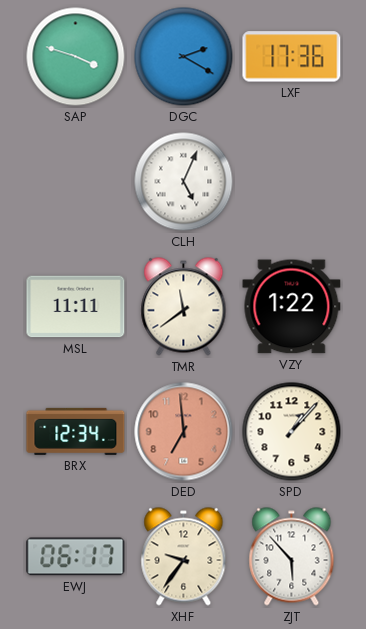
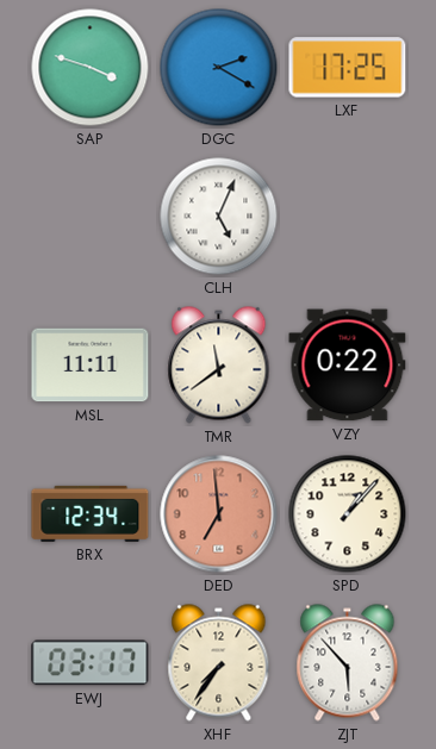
LXF: 17:36 -> 17:25
VZY: 1:22 -> 0:22
EWJ: 06:17 -> 03:17
XHF: 9:36 -> 7:36
